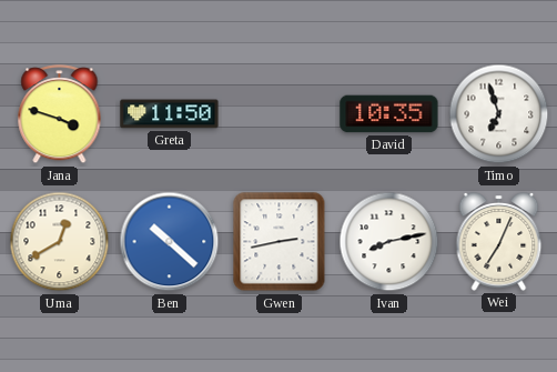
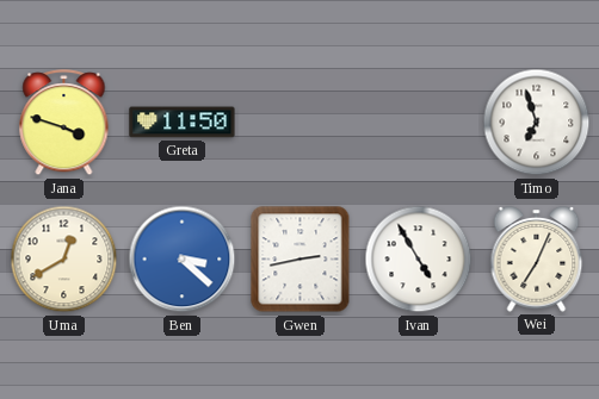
David: 10:35 -> none
Ben: 10:22 -> 3:22
Ivan: 8:13 -> 4:55
